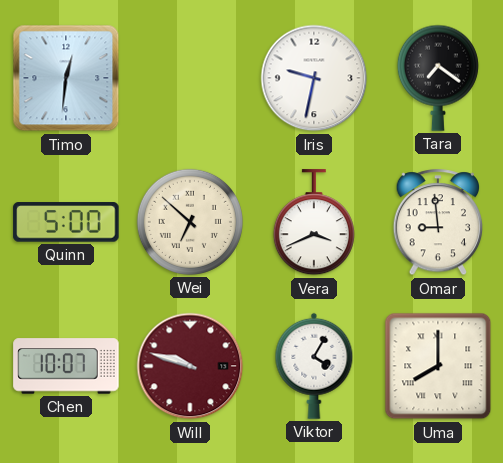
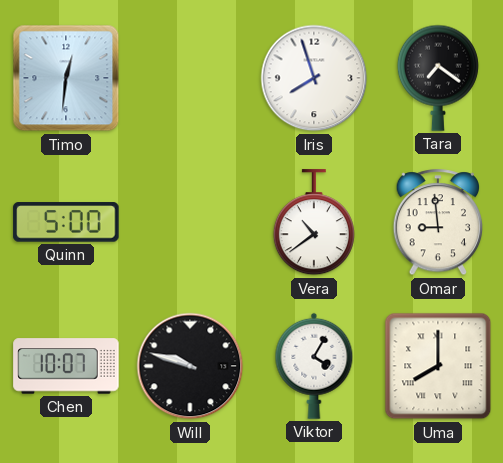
Iris: 9:32 -> 7:57
Wei: 6:52 -> none
Vera: 3:41 -> 10:39
Will dial: burgundy -> black
